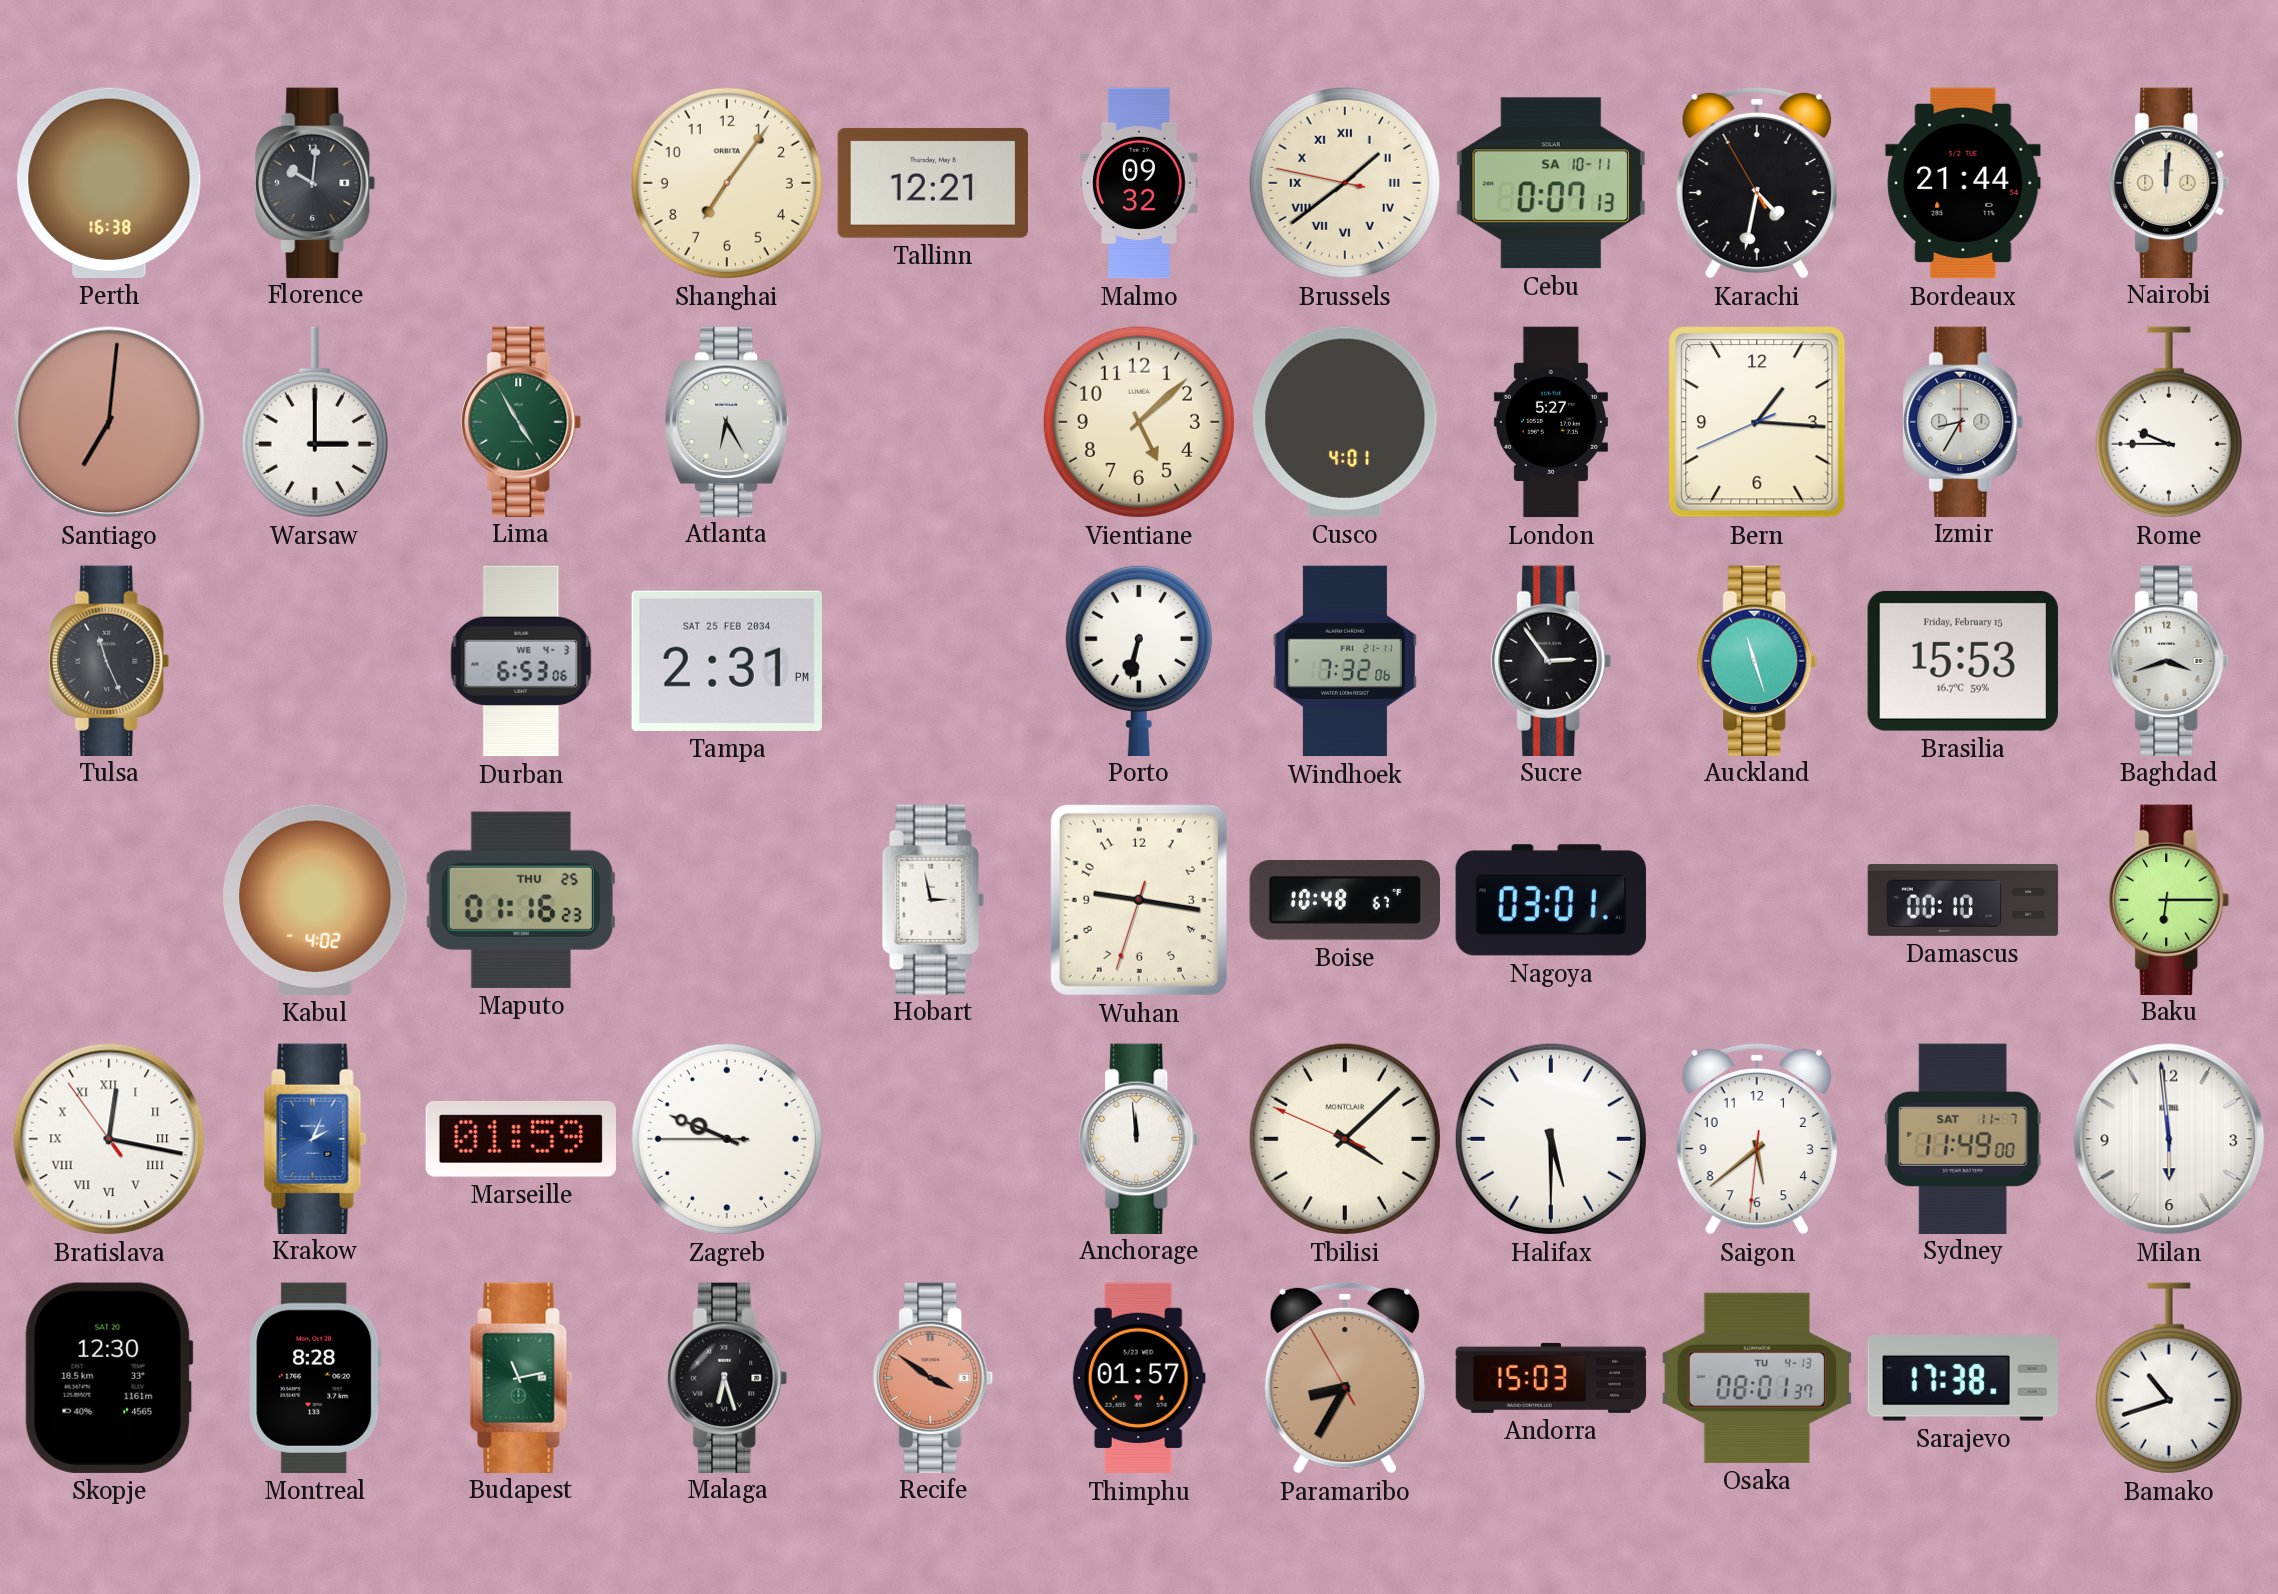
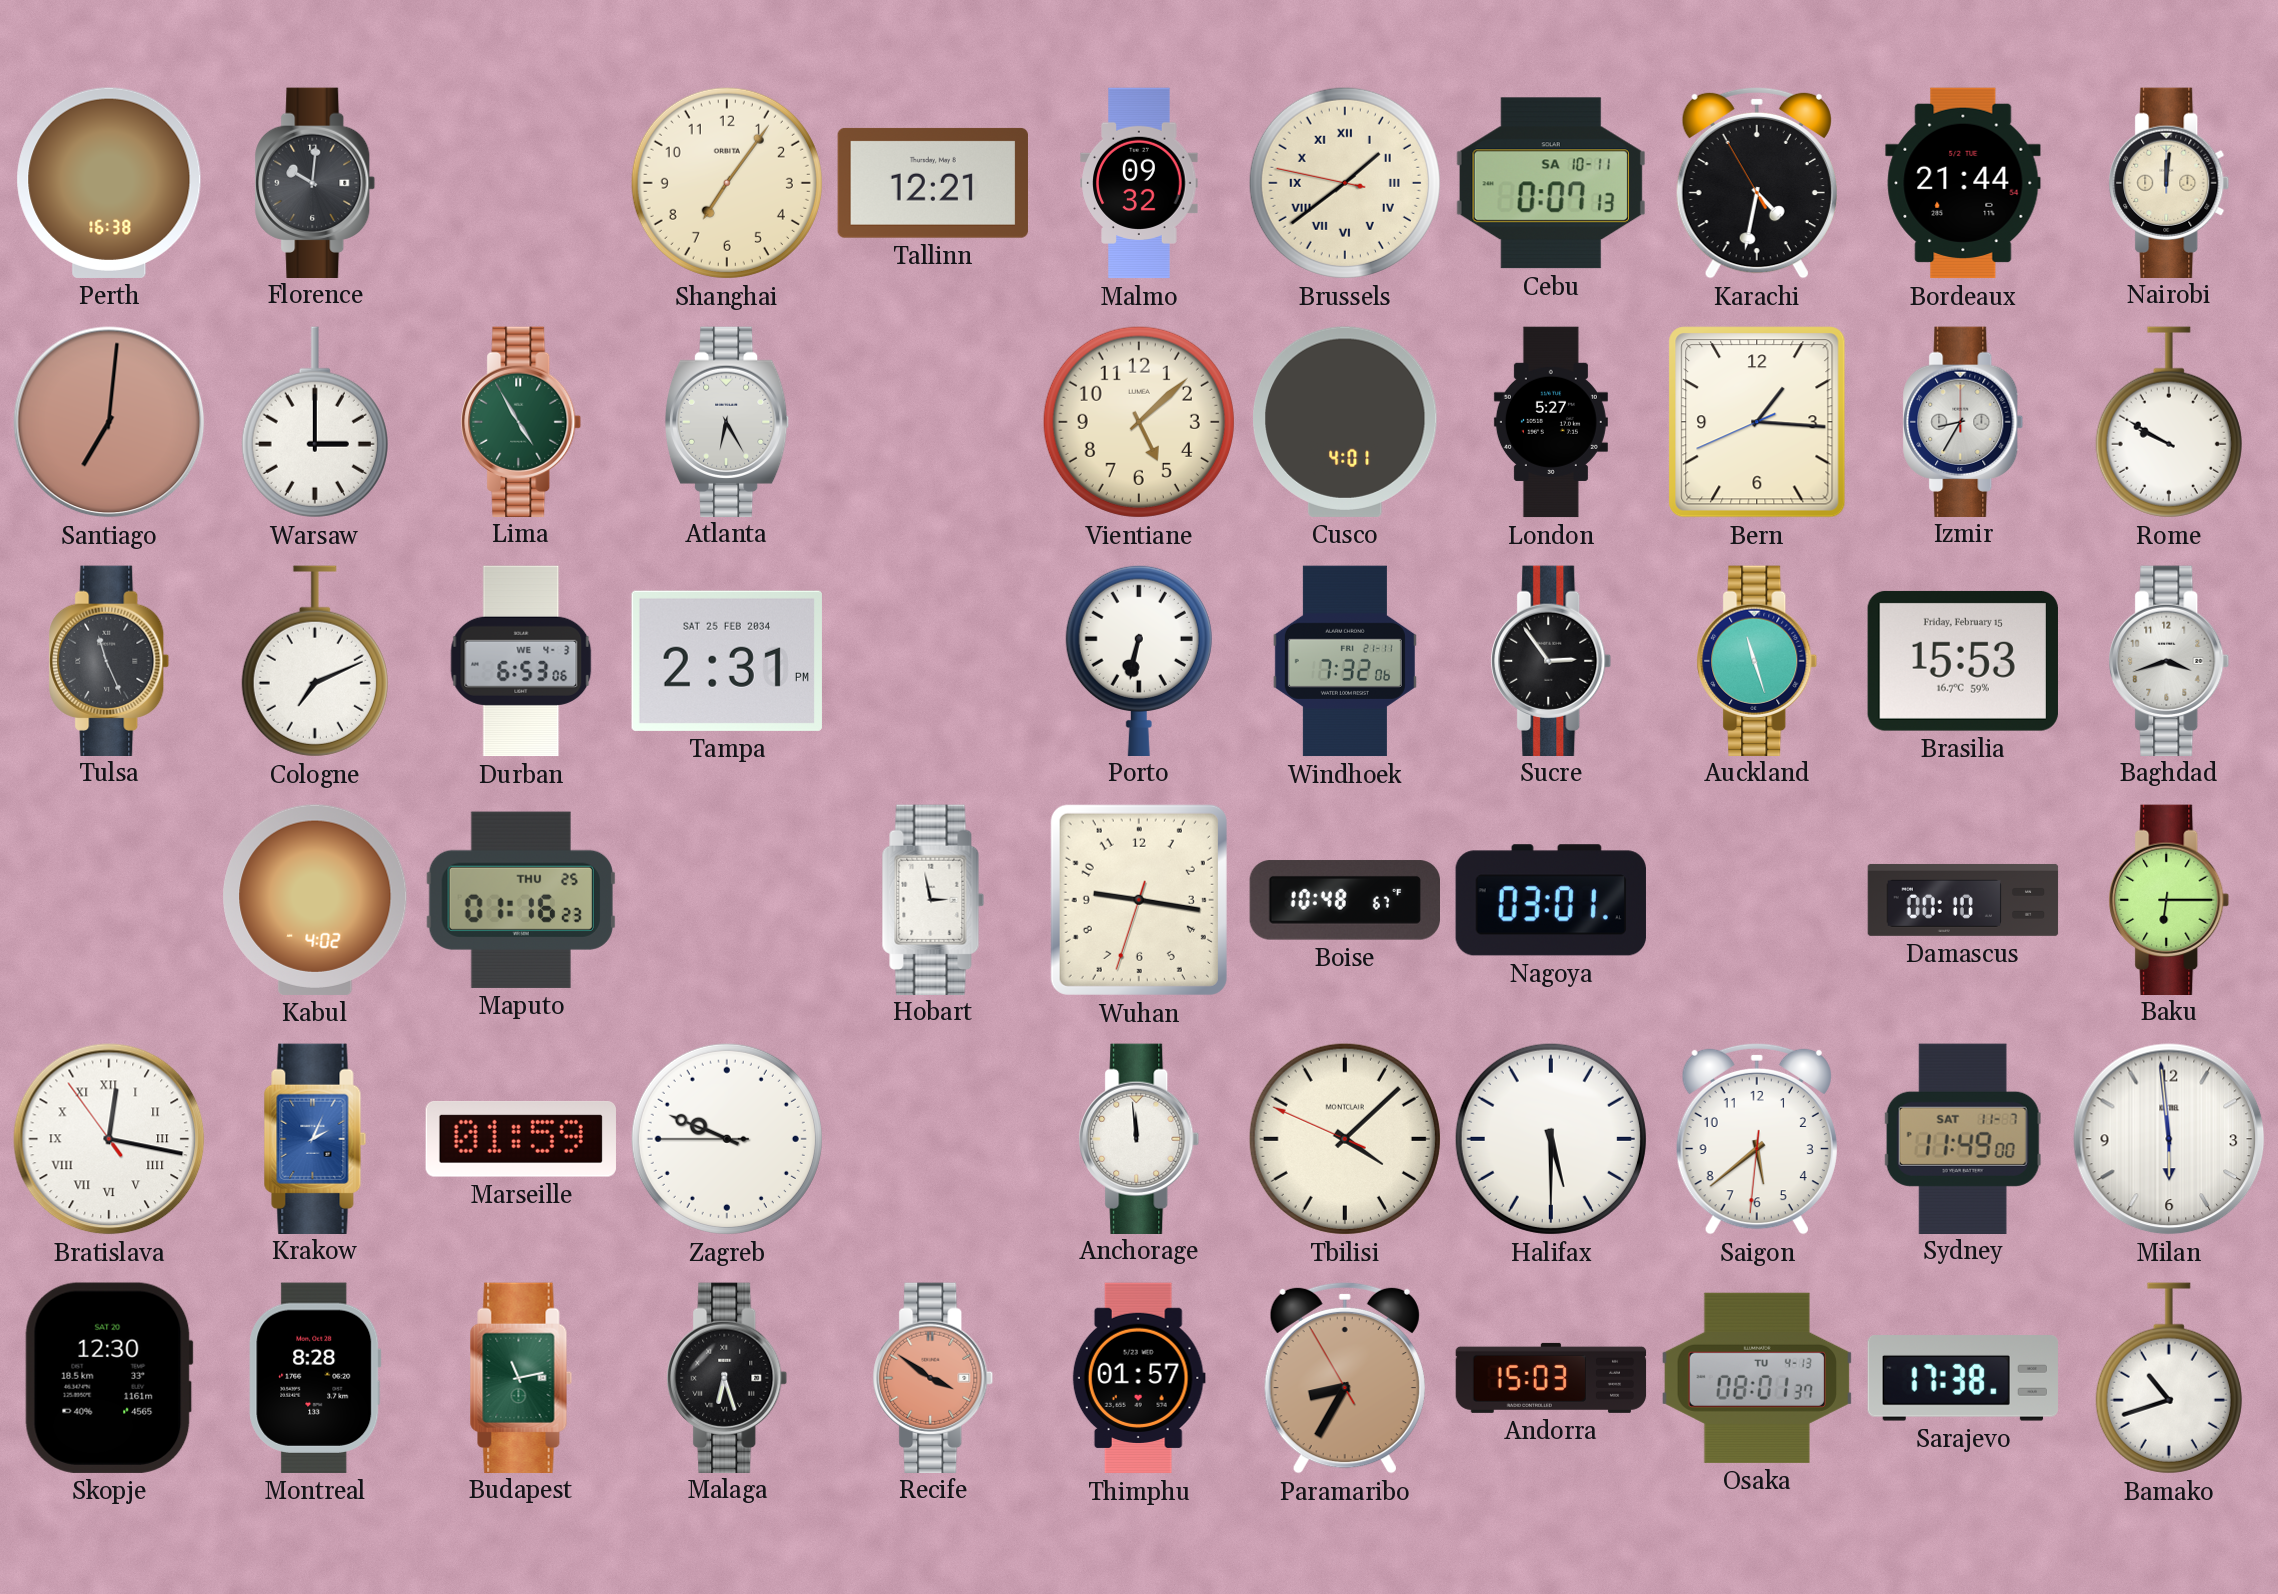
Rome: 9:45 -> 9:50
Cologne: none -> 7:11
